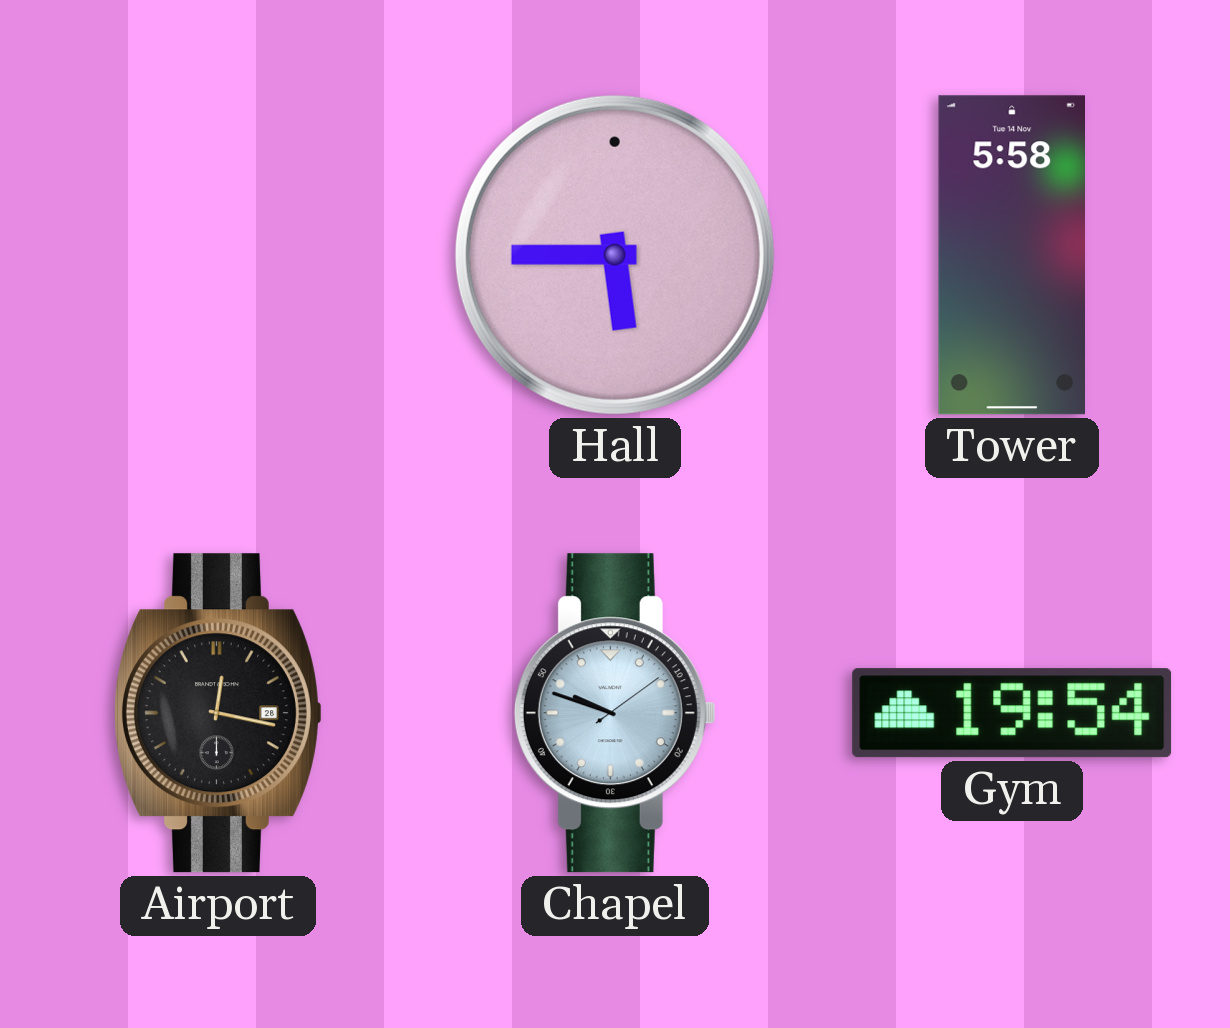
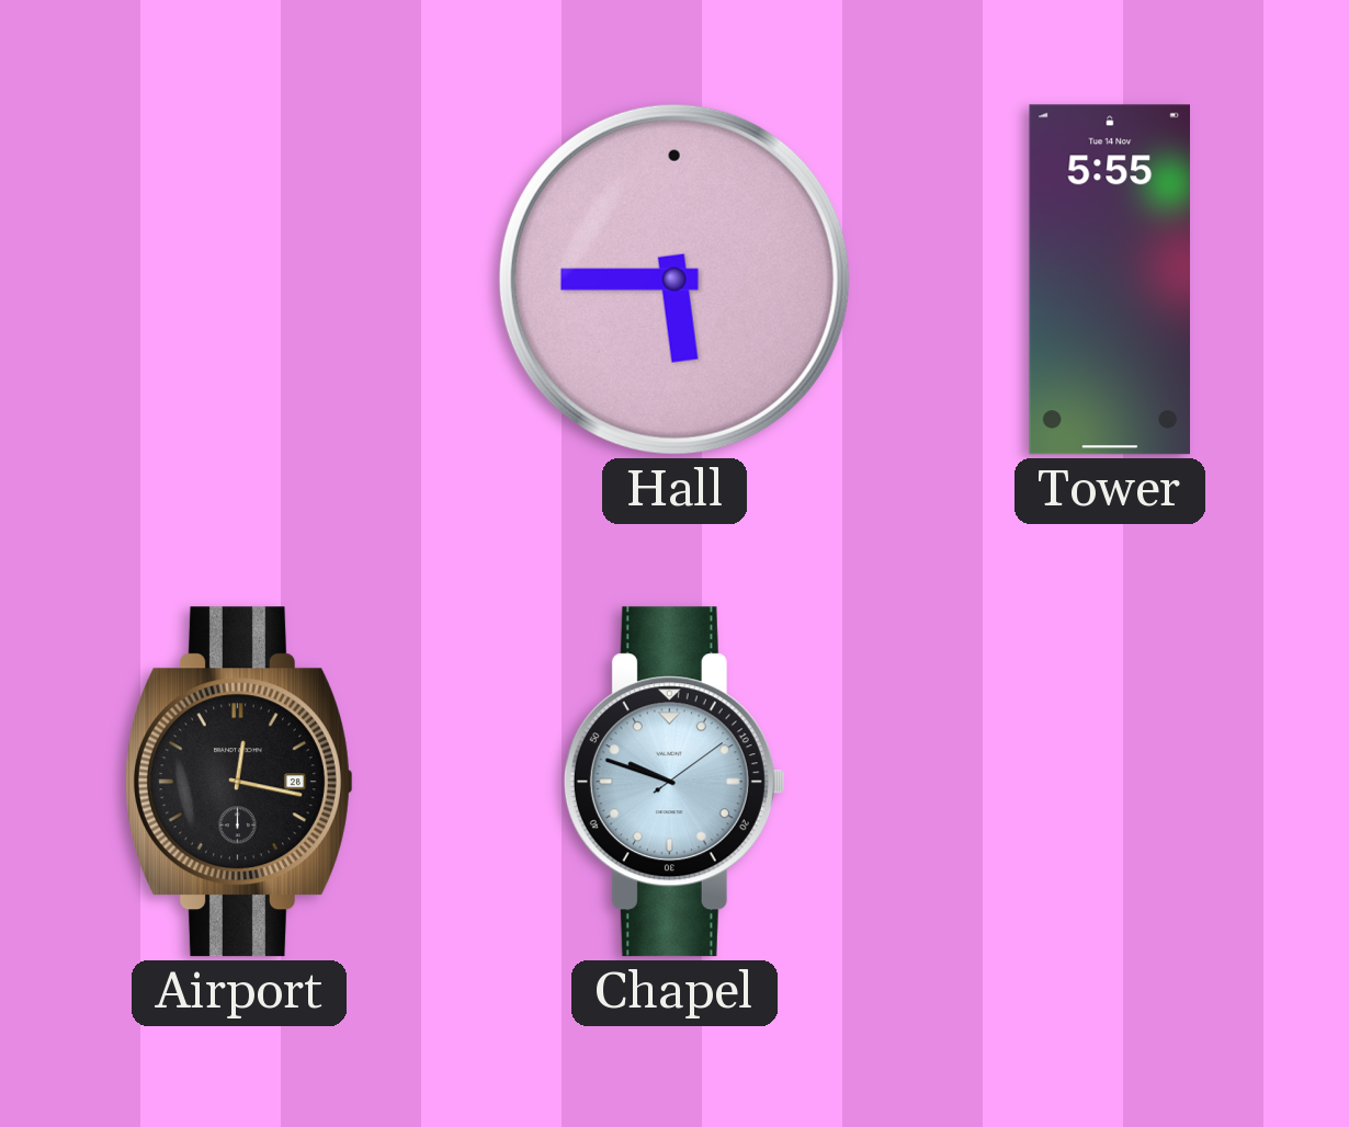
Tower: 5:58 -> 5:55
Gym: 19:54 -> none
